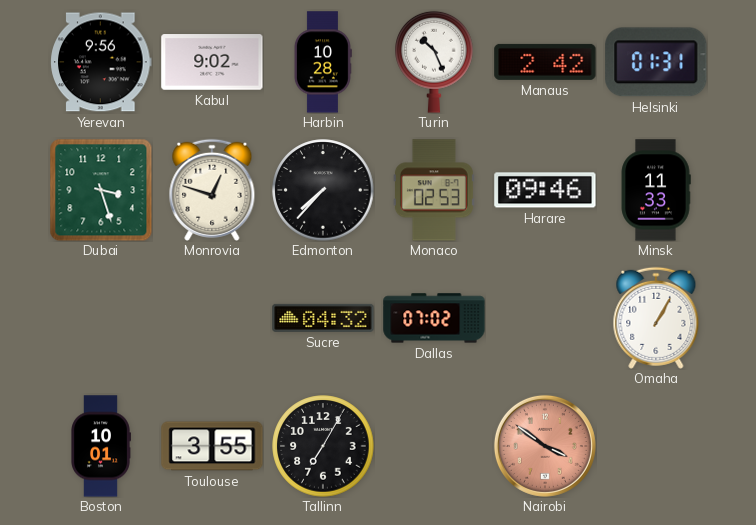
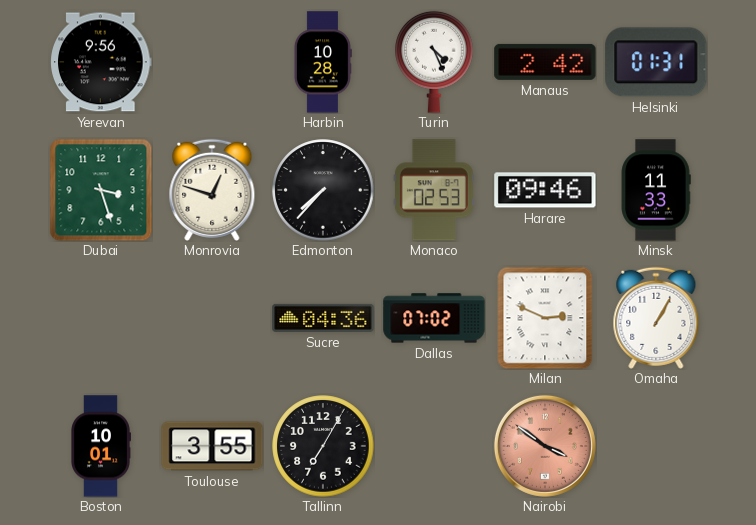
Kabul: 9:02 -> none
Turin: 10:26 -> 4:26
Sucre: 04:32 -> 04:36
Milan: none -> 2:49
